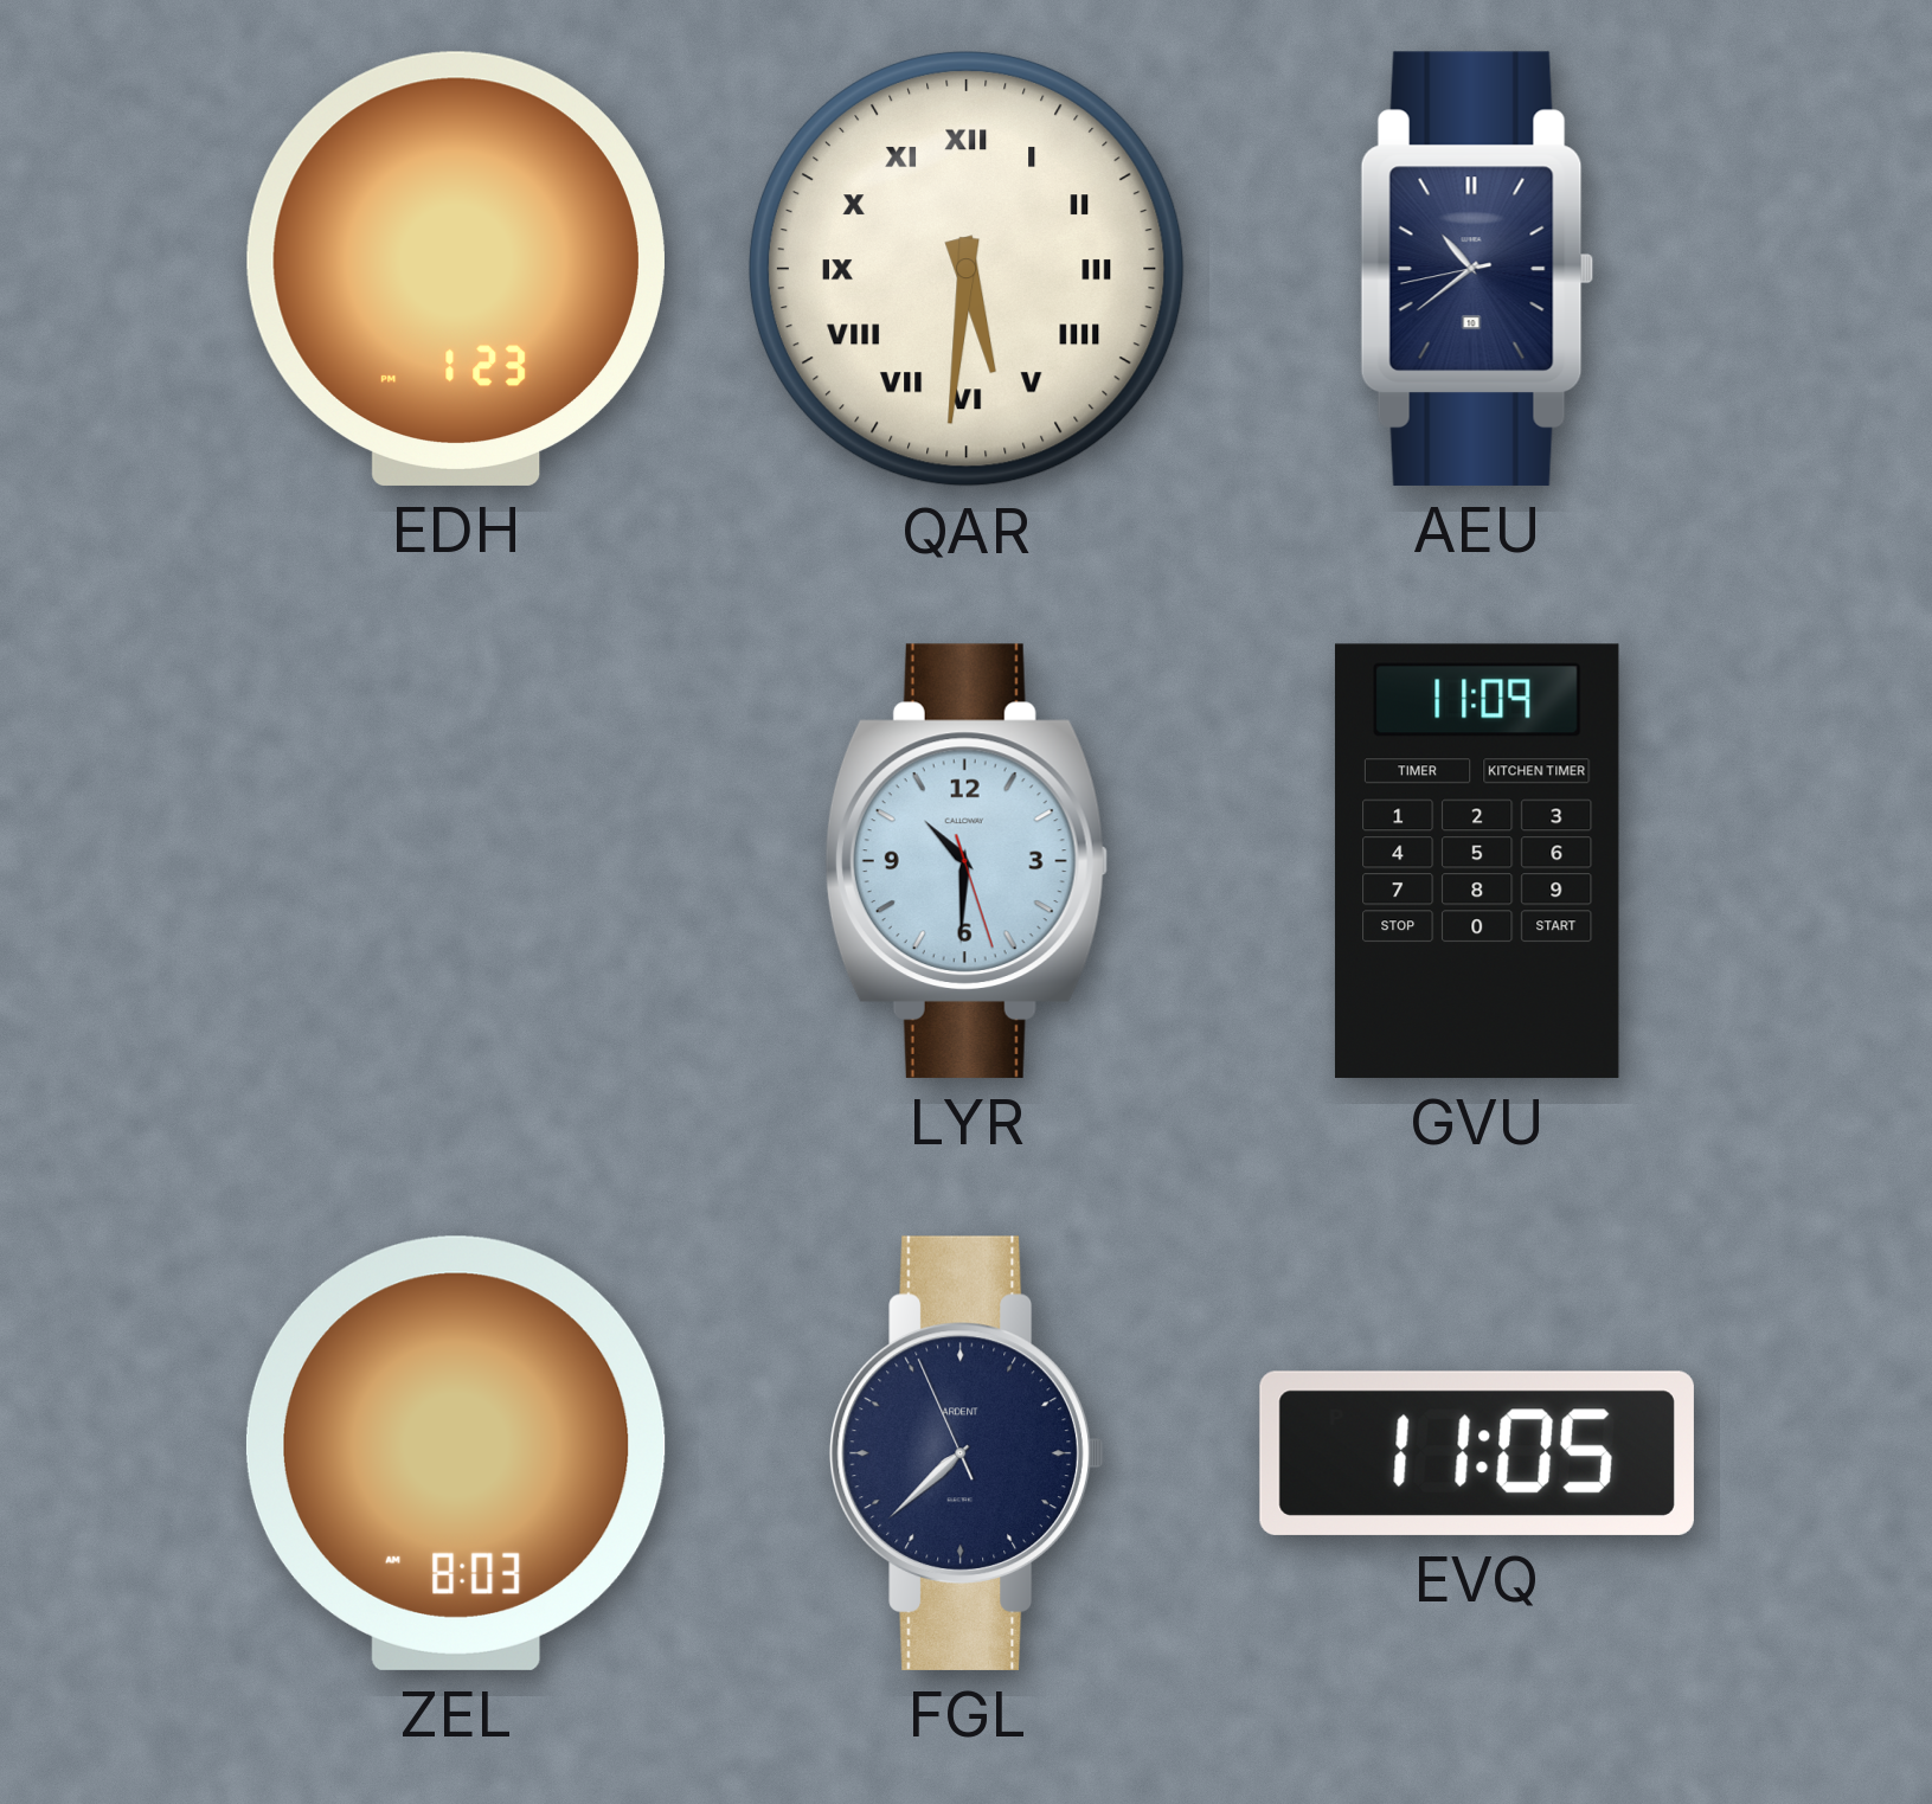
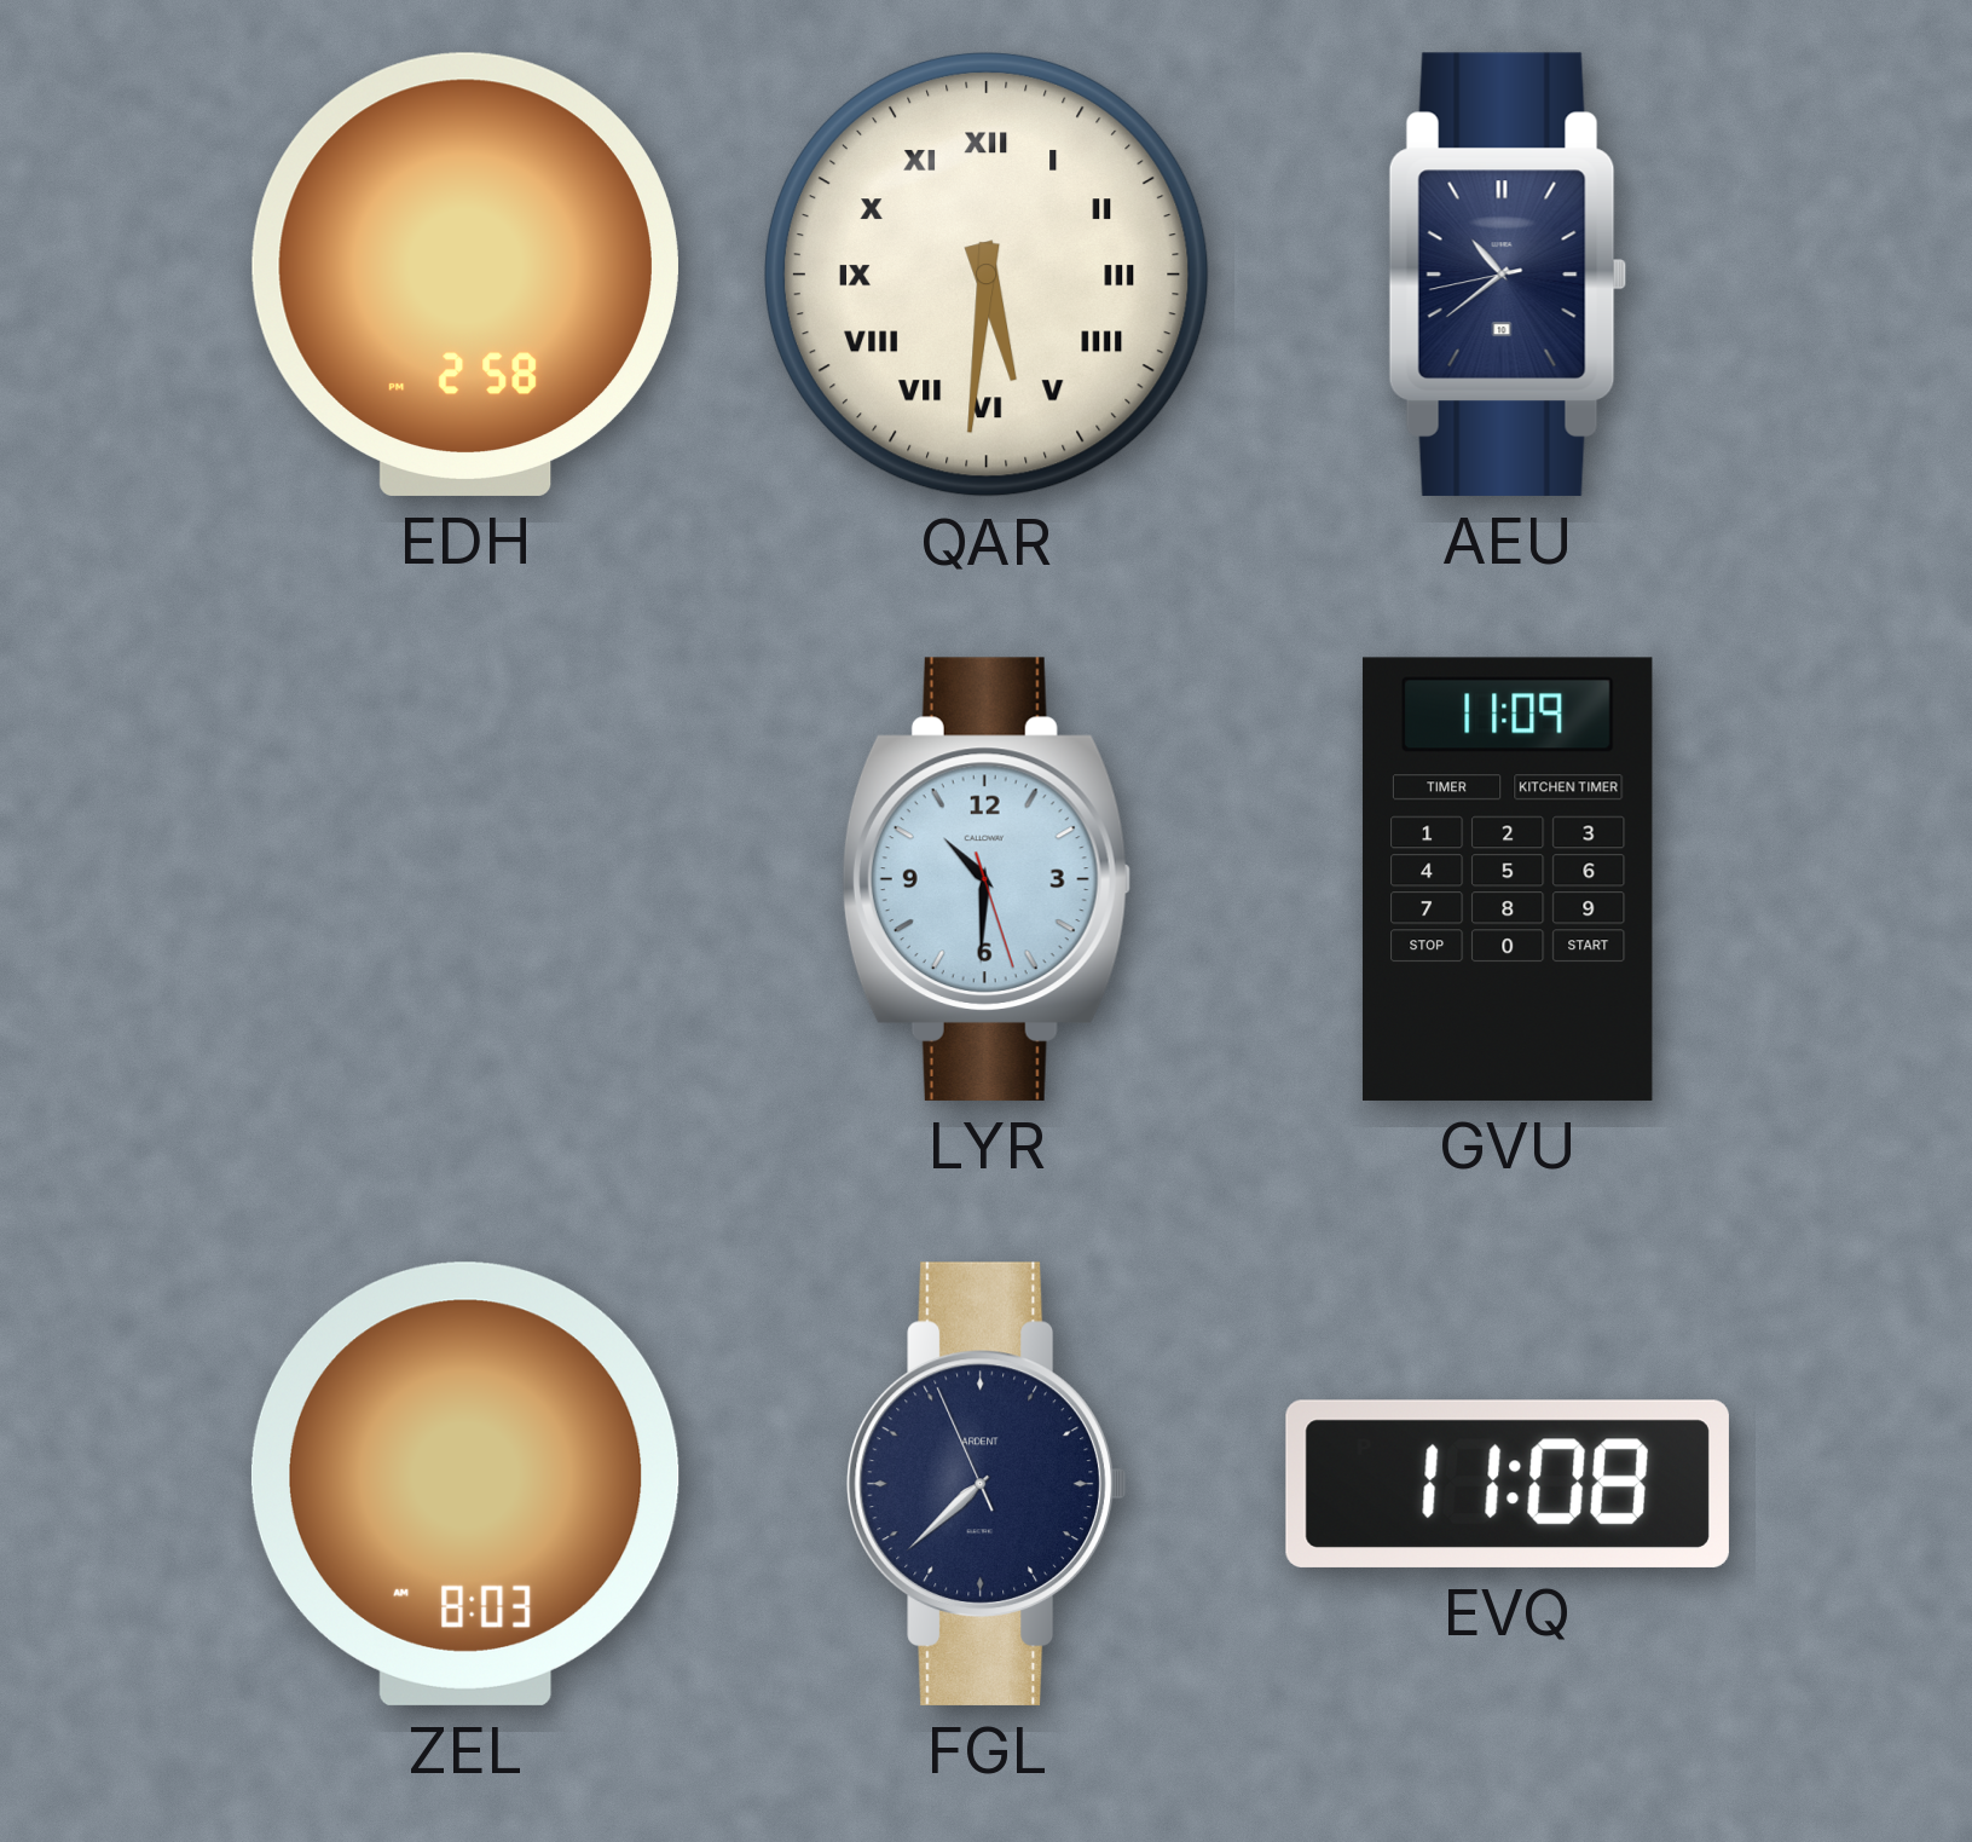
EDH: 1:23 -> 2:58
EVQ: 11:05 -> 11:08
